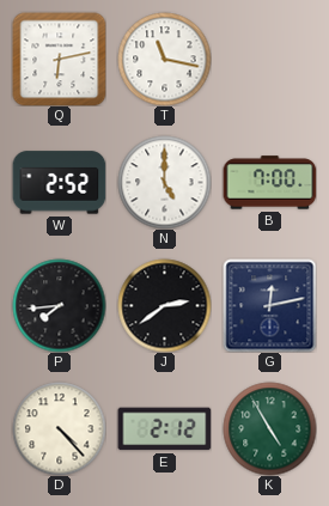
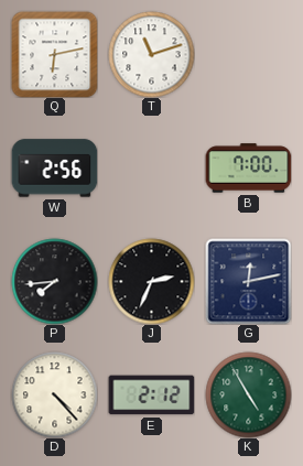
T: 11:17 -> 11:12
W: 2:52 -> 2:56
N: 5:00 -> none
J: 2:39 -> 2:34
